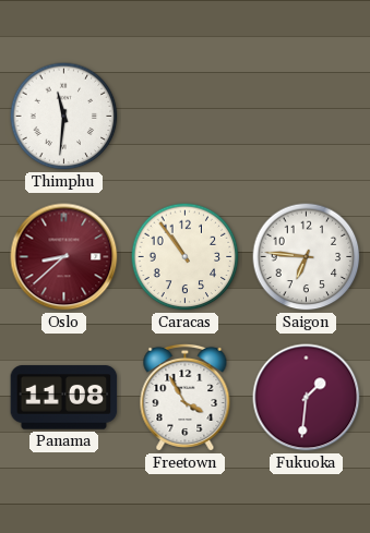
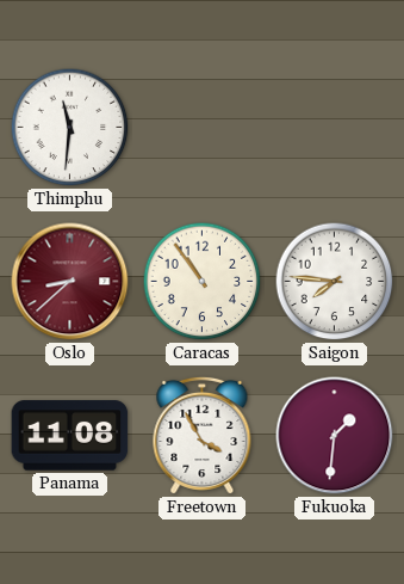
Saigon: 6:46 -> 7:46
